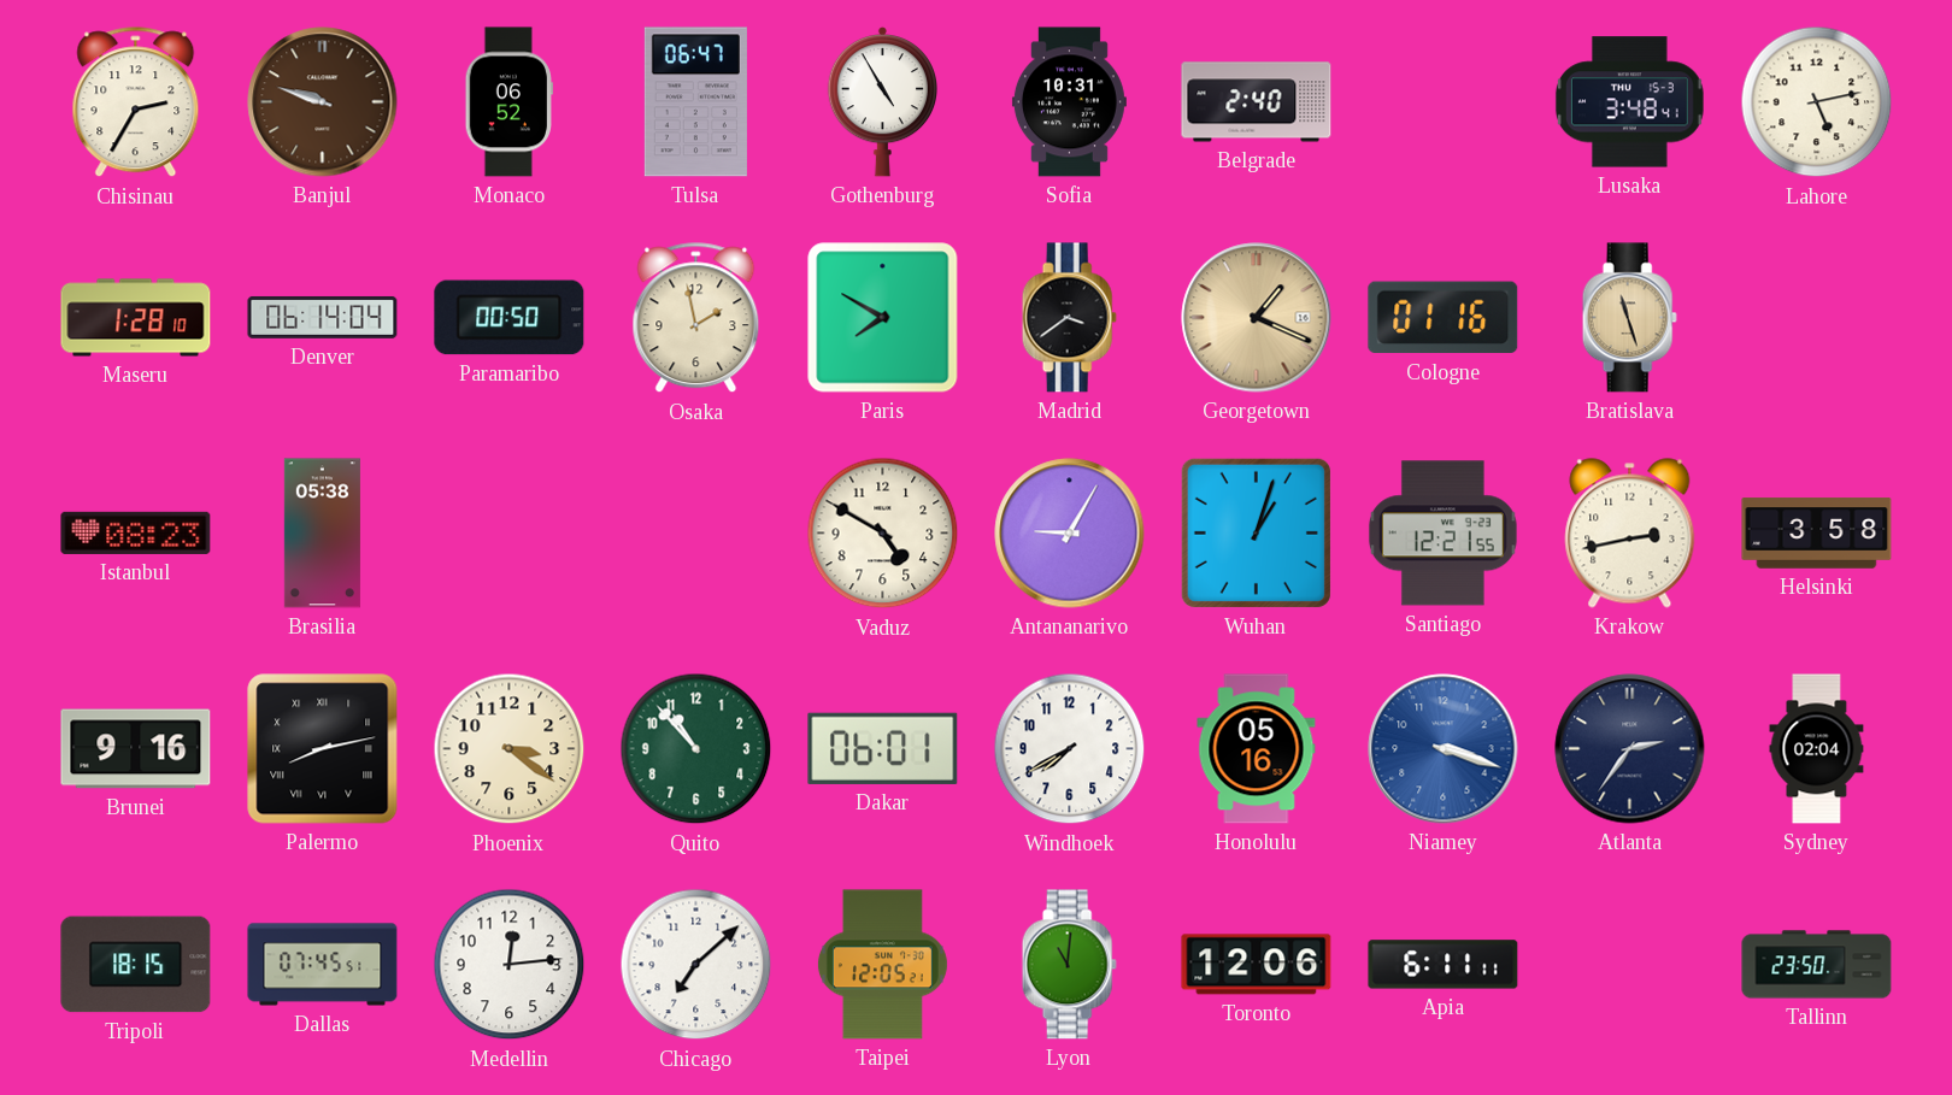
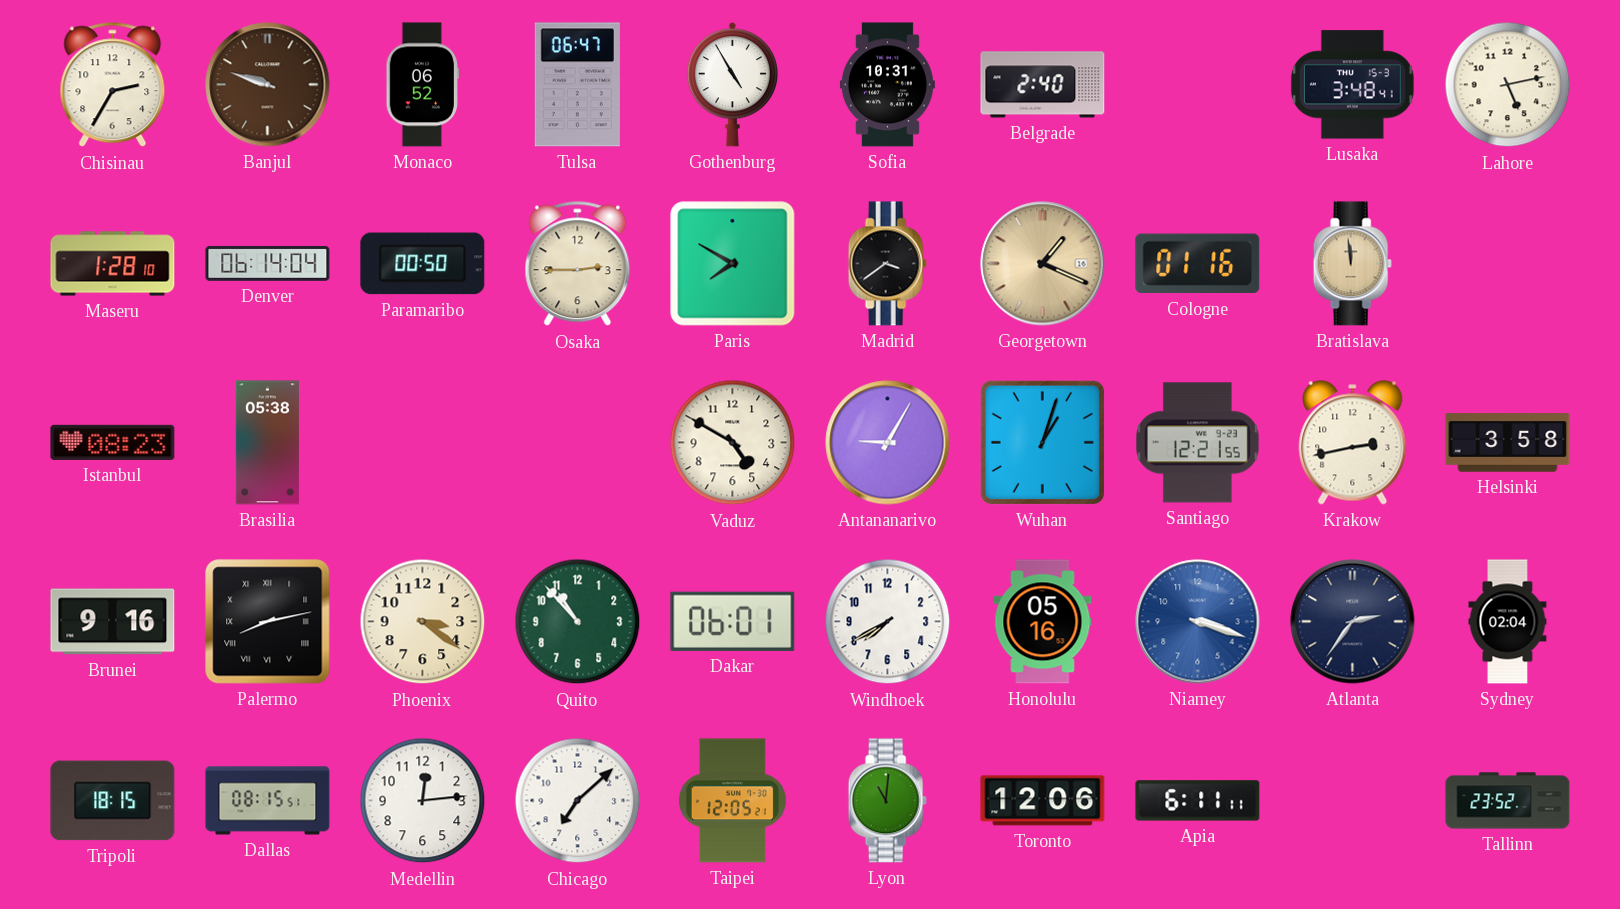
Osaka: 1:58 -> 2:45
Bratislava: 11:27 -> 11:59
Dallas: 07:45 -> 08:15
Tallinn: 23:50 -> 23:52
